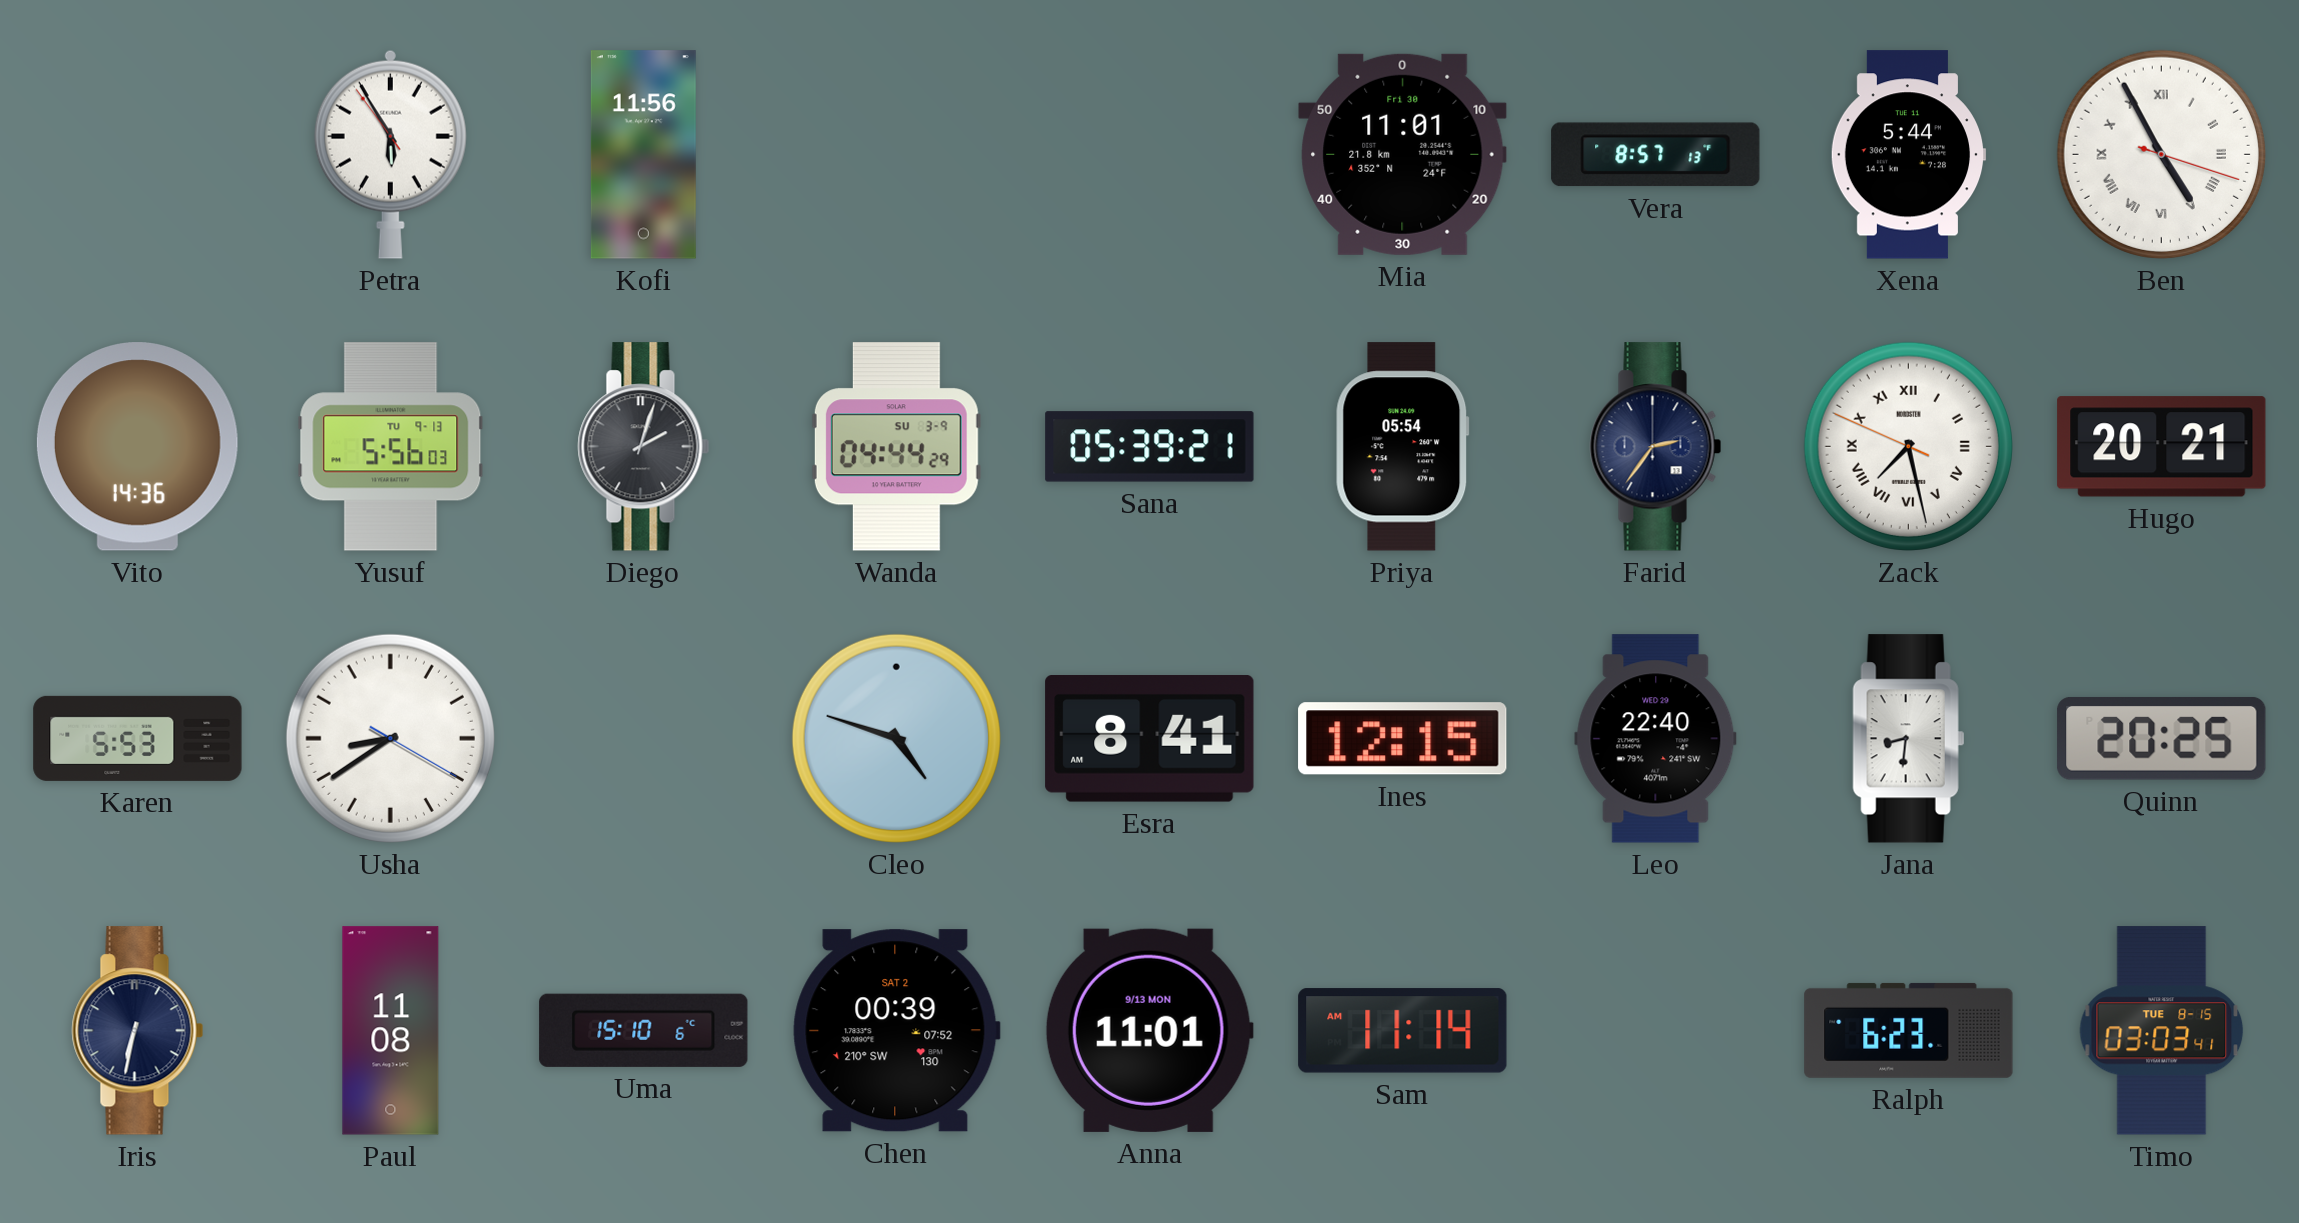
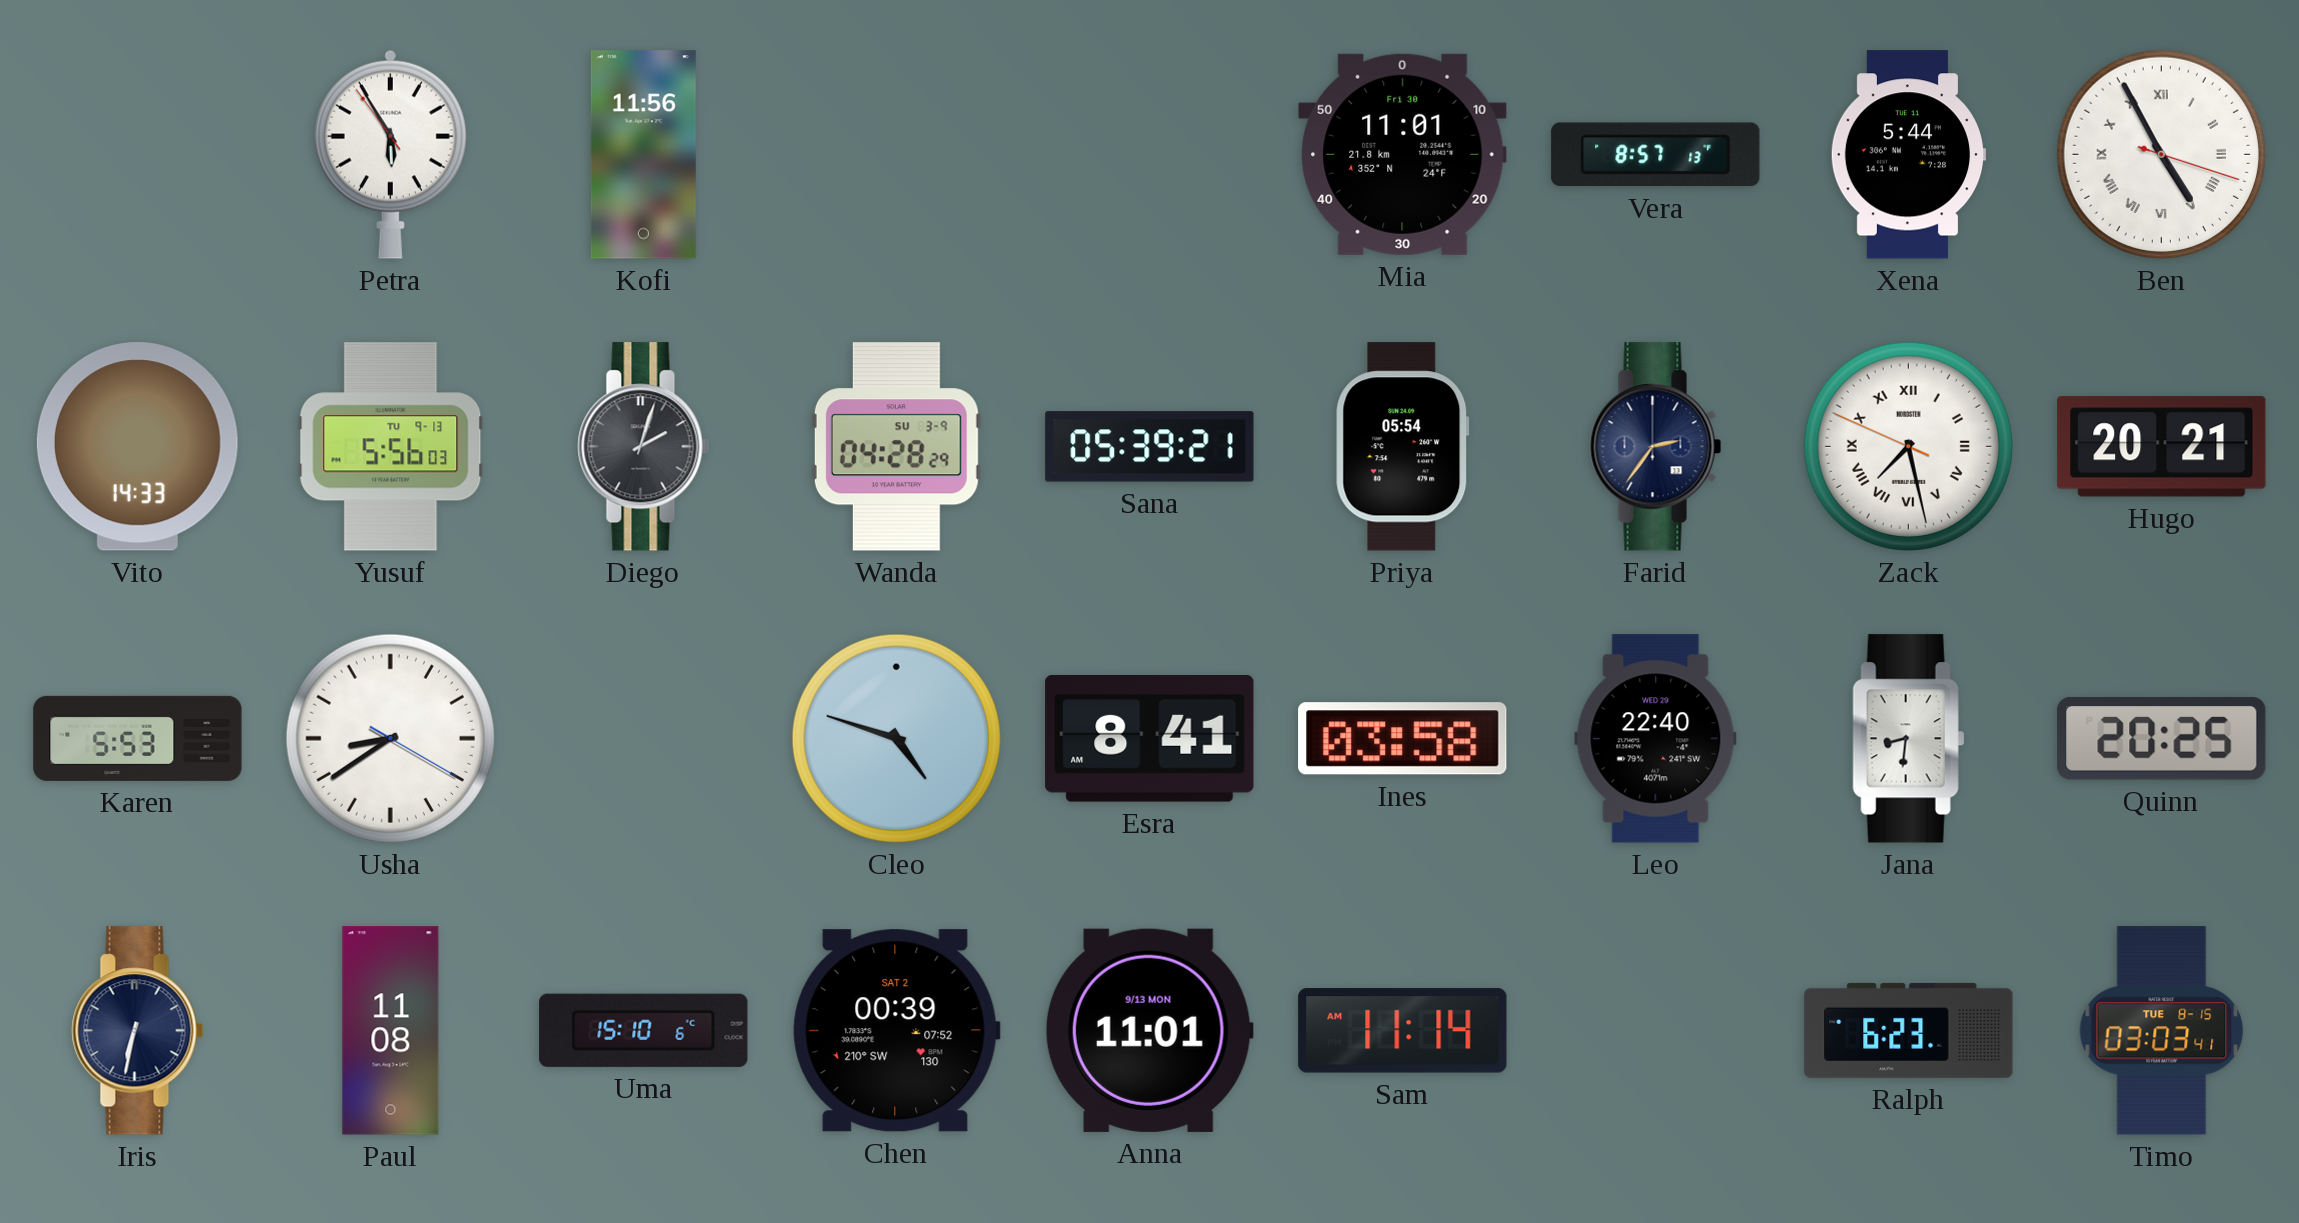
Vito: 14:36 -> 14:33
Wanda: 04:44 -> 04:28
Ines: 12:15 -> 03:58
